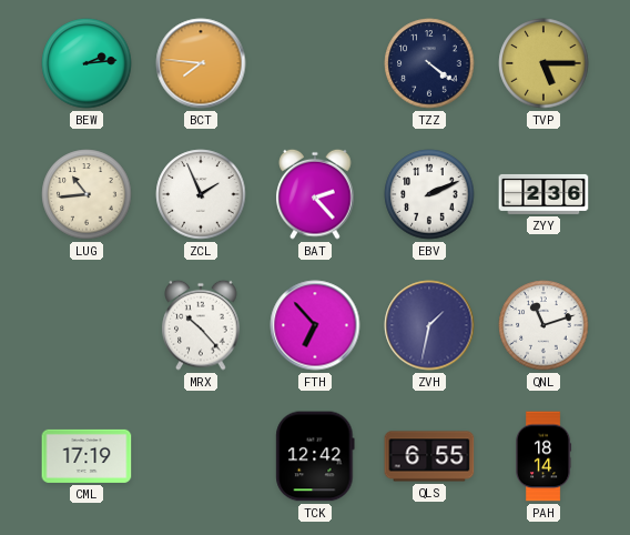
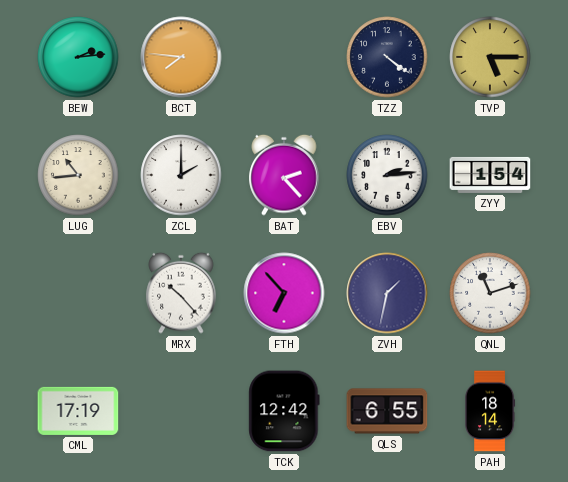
ZCL: 1:56 -> 2:00
EBV: 2:11 -> 2:14
ZYY: 2:36 -> 1:54
